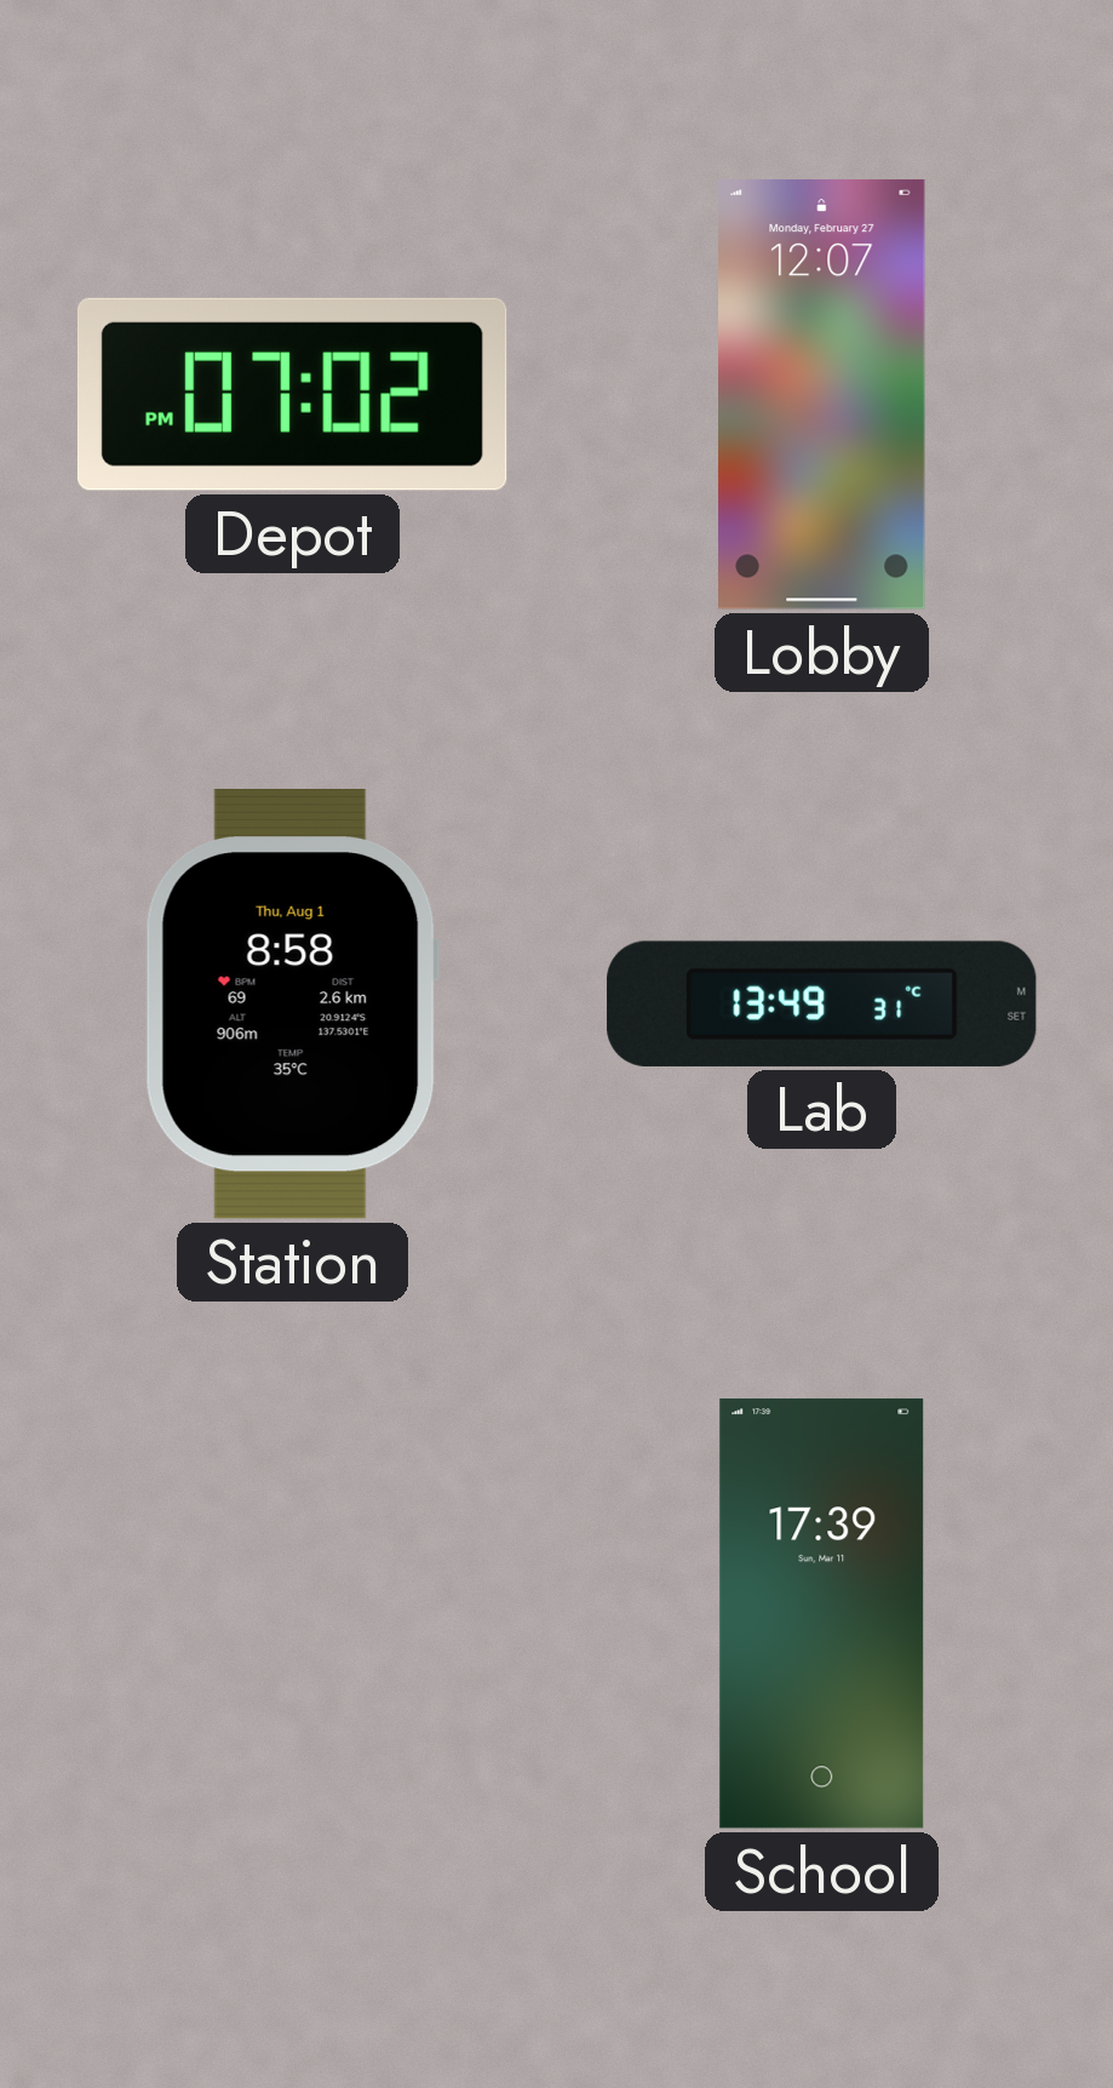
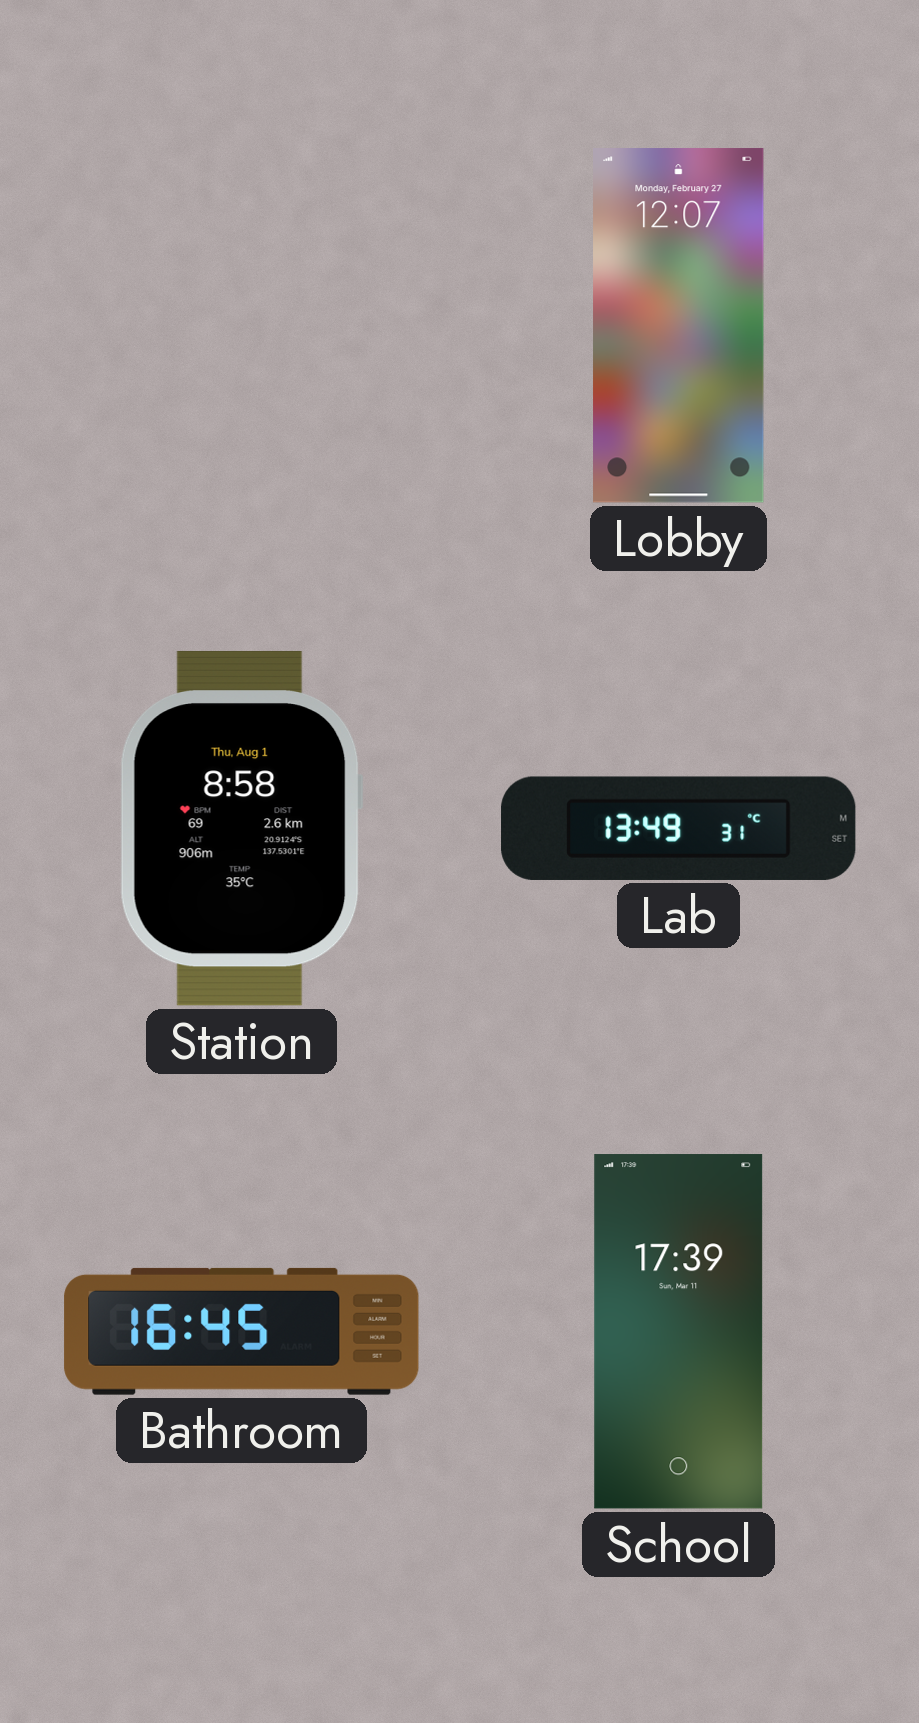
Depot: 07:02 -> none
Bathroom: none -> 16:45
